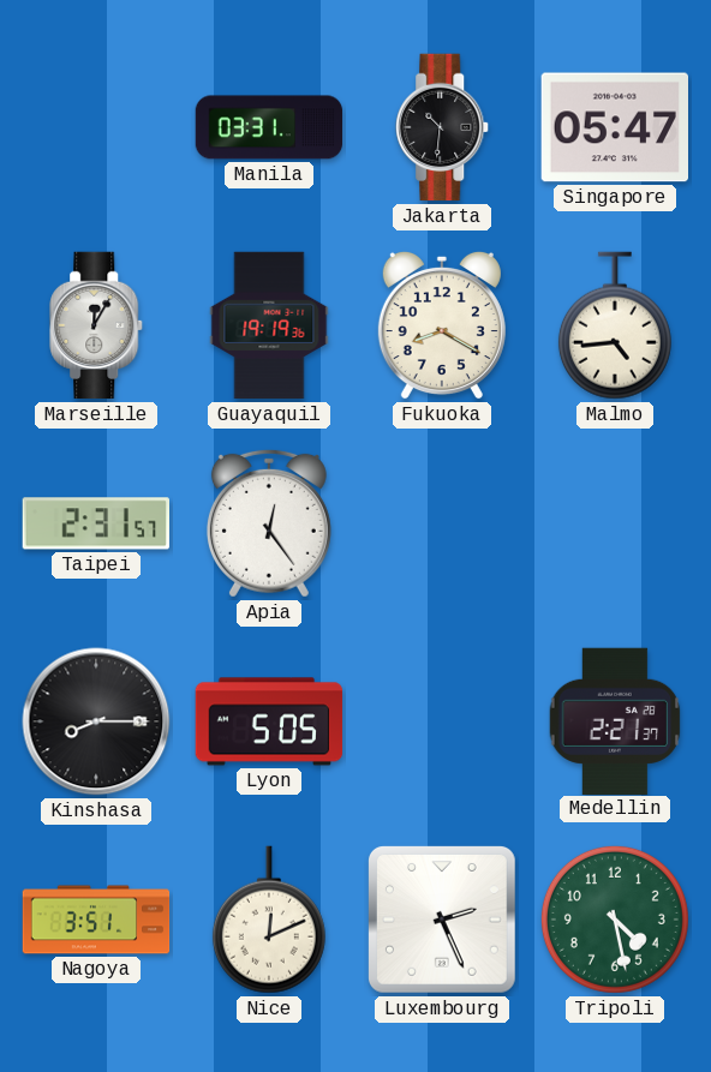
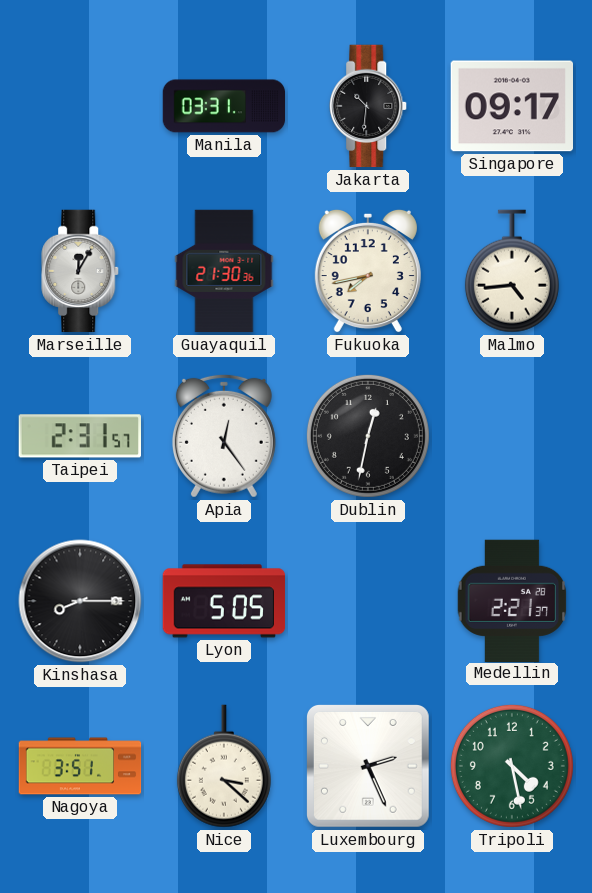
Singapore: 05:47 -> 09:17
Guayaquil: 19:19 -> 21:30
Fukuoka: 8:20 -> 7:43
Dublin: none -> 12:32
Nice: 12:11 -> 3:22
